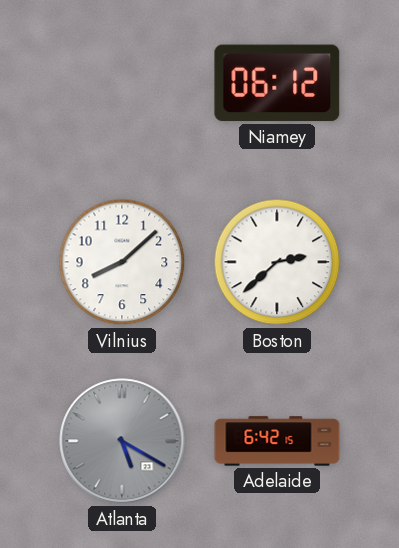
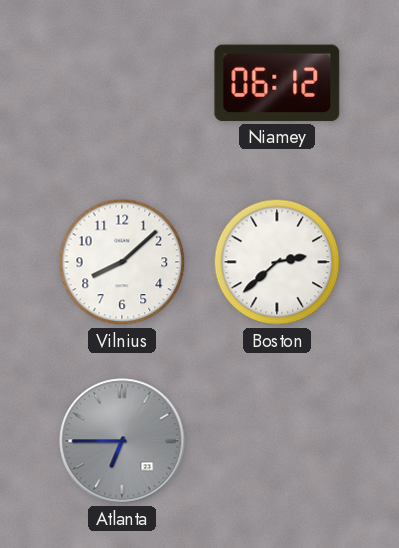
Atlanta: 5:20 -> 6:45
Adelaide: 6:42 -> none
